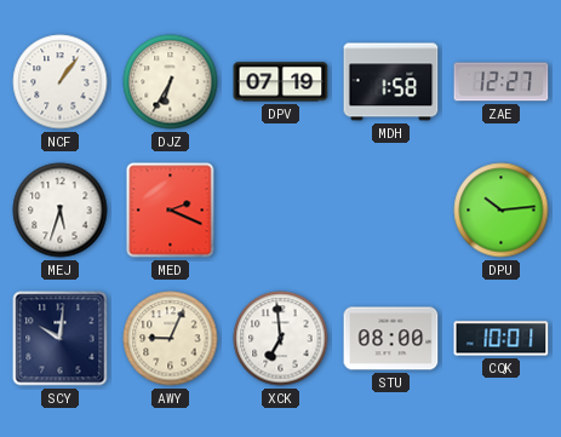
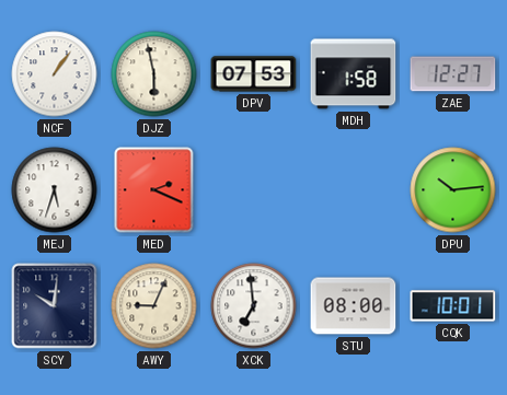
DJZ: 6:35 -> 5:58
DPV: 07:19 -> 07:53
